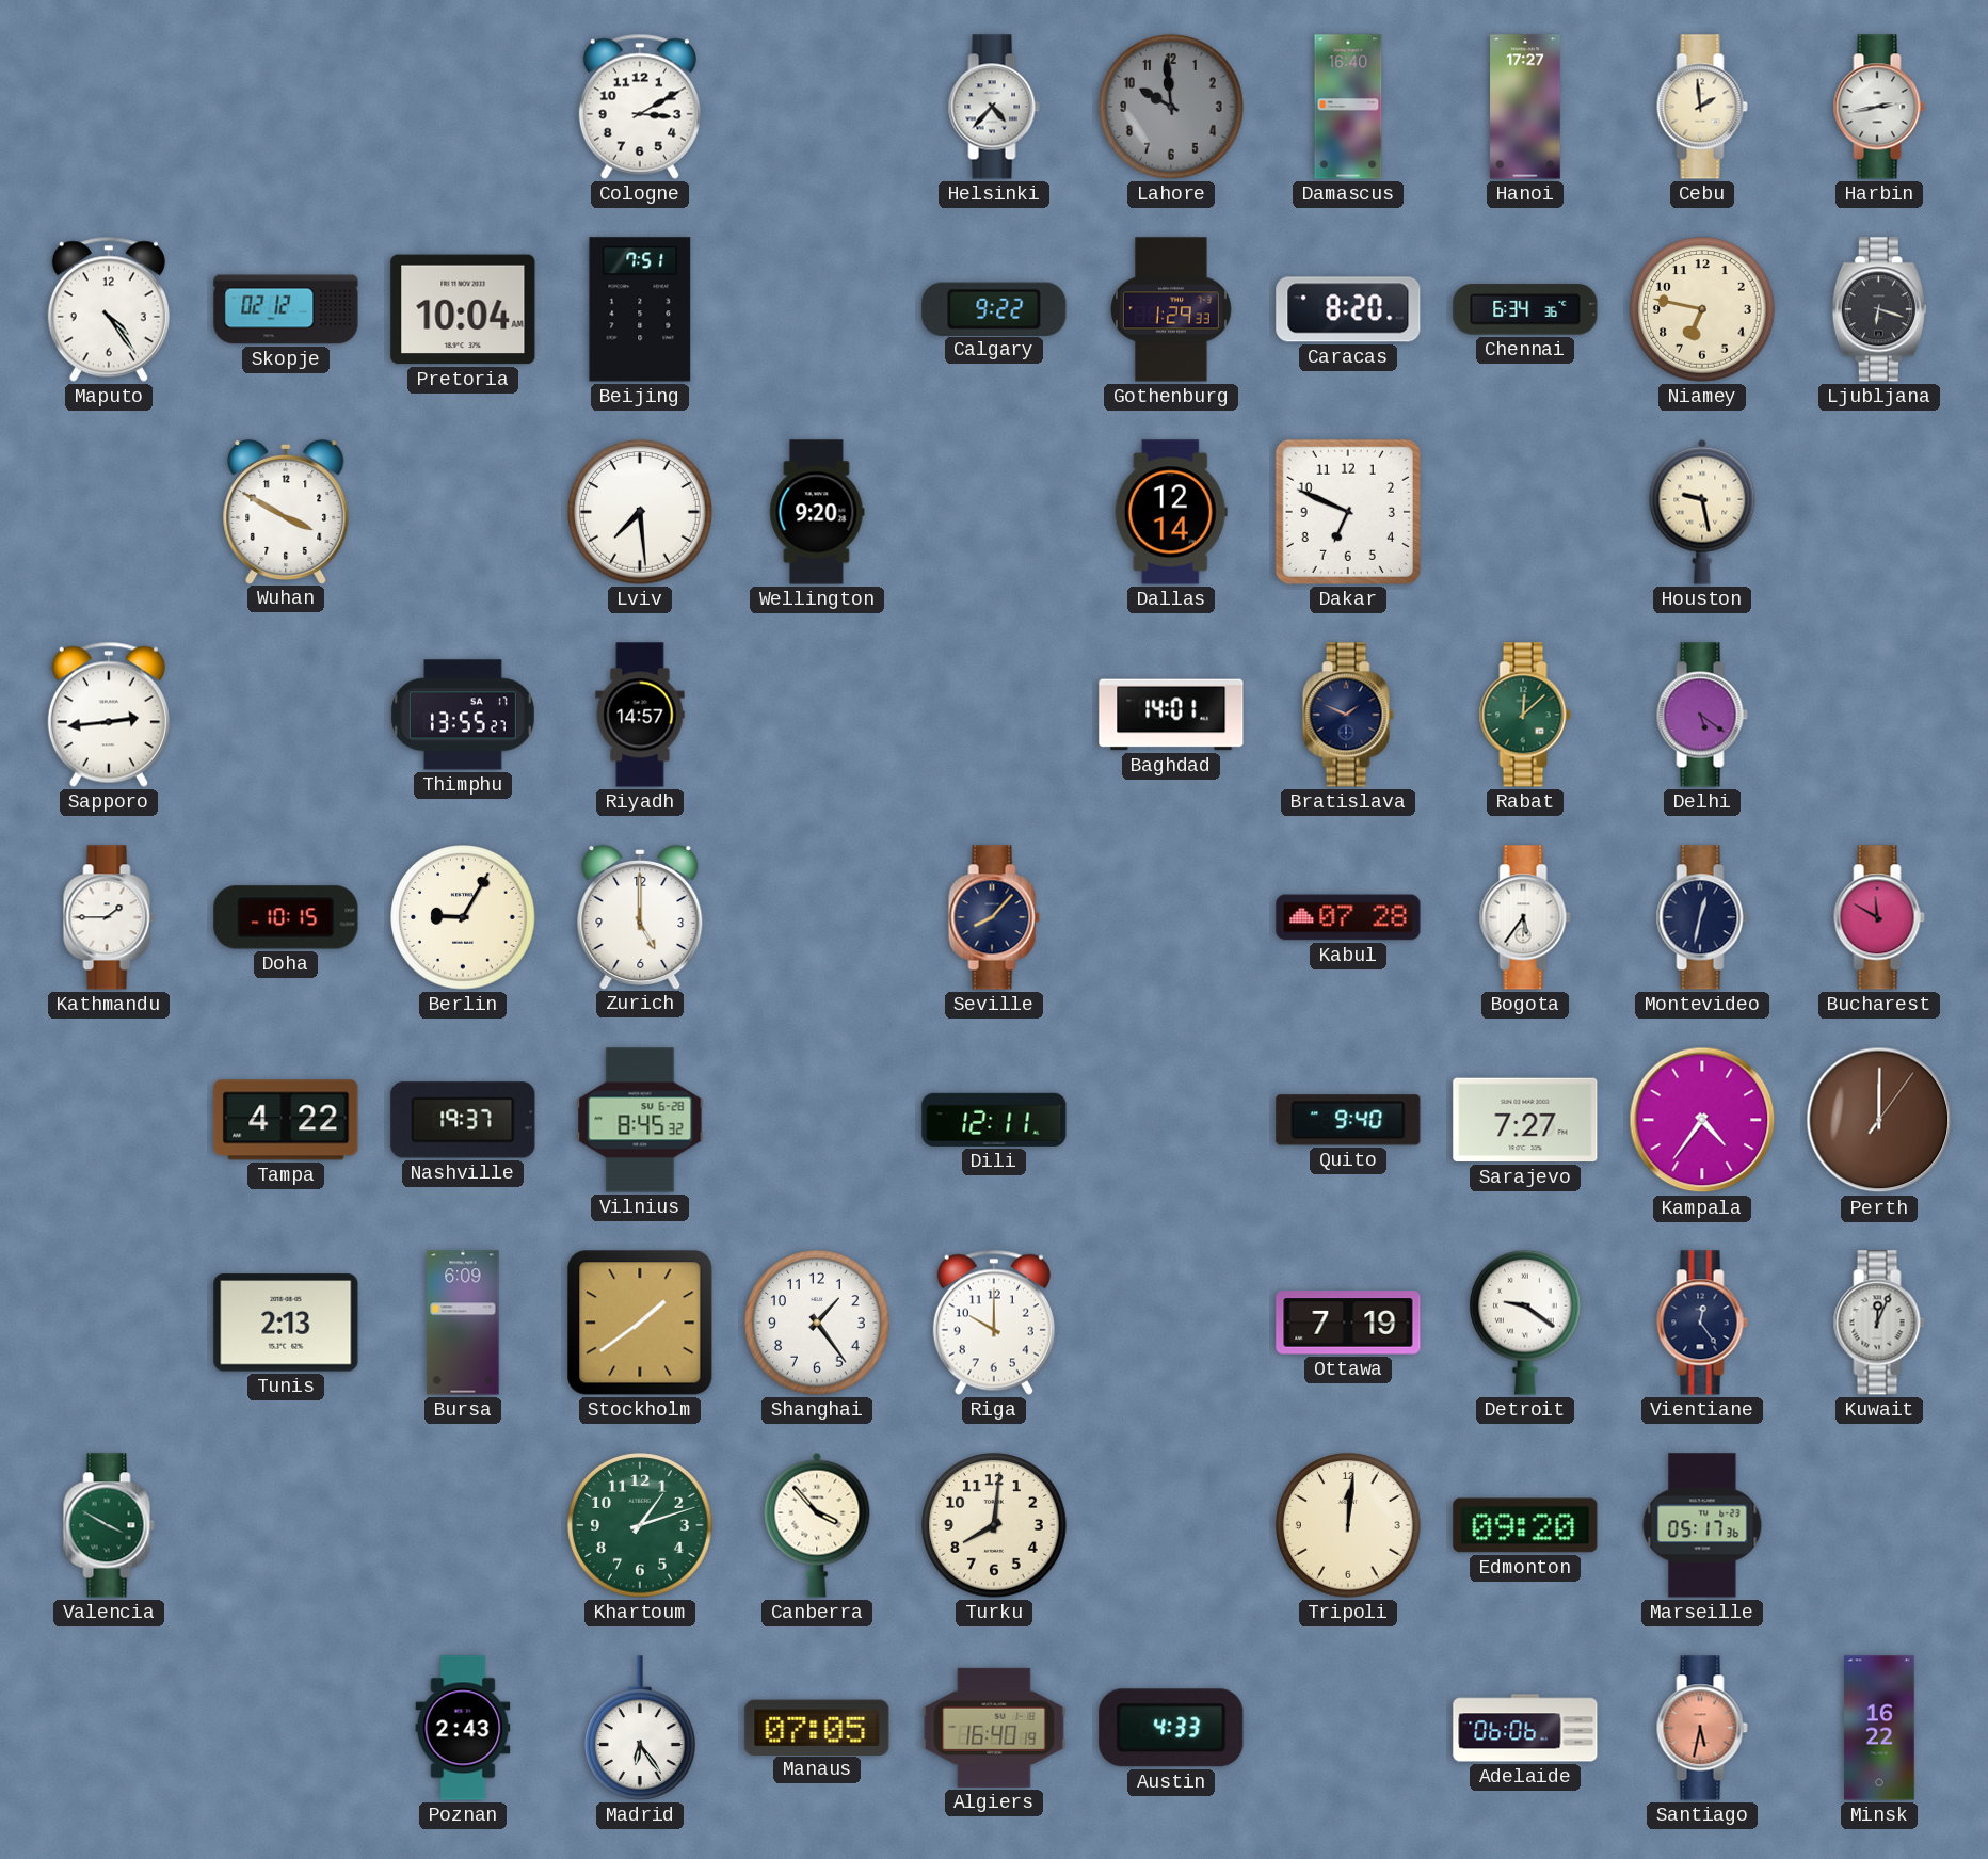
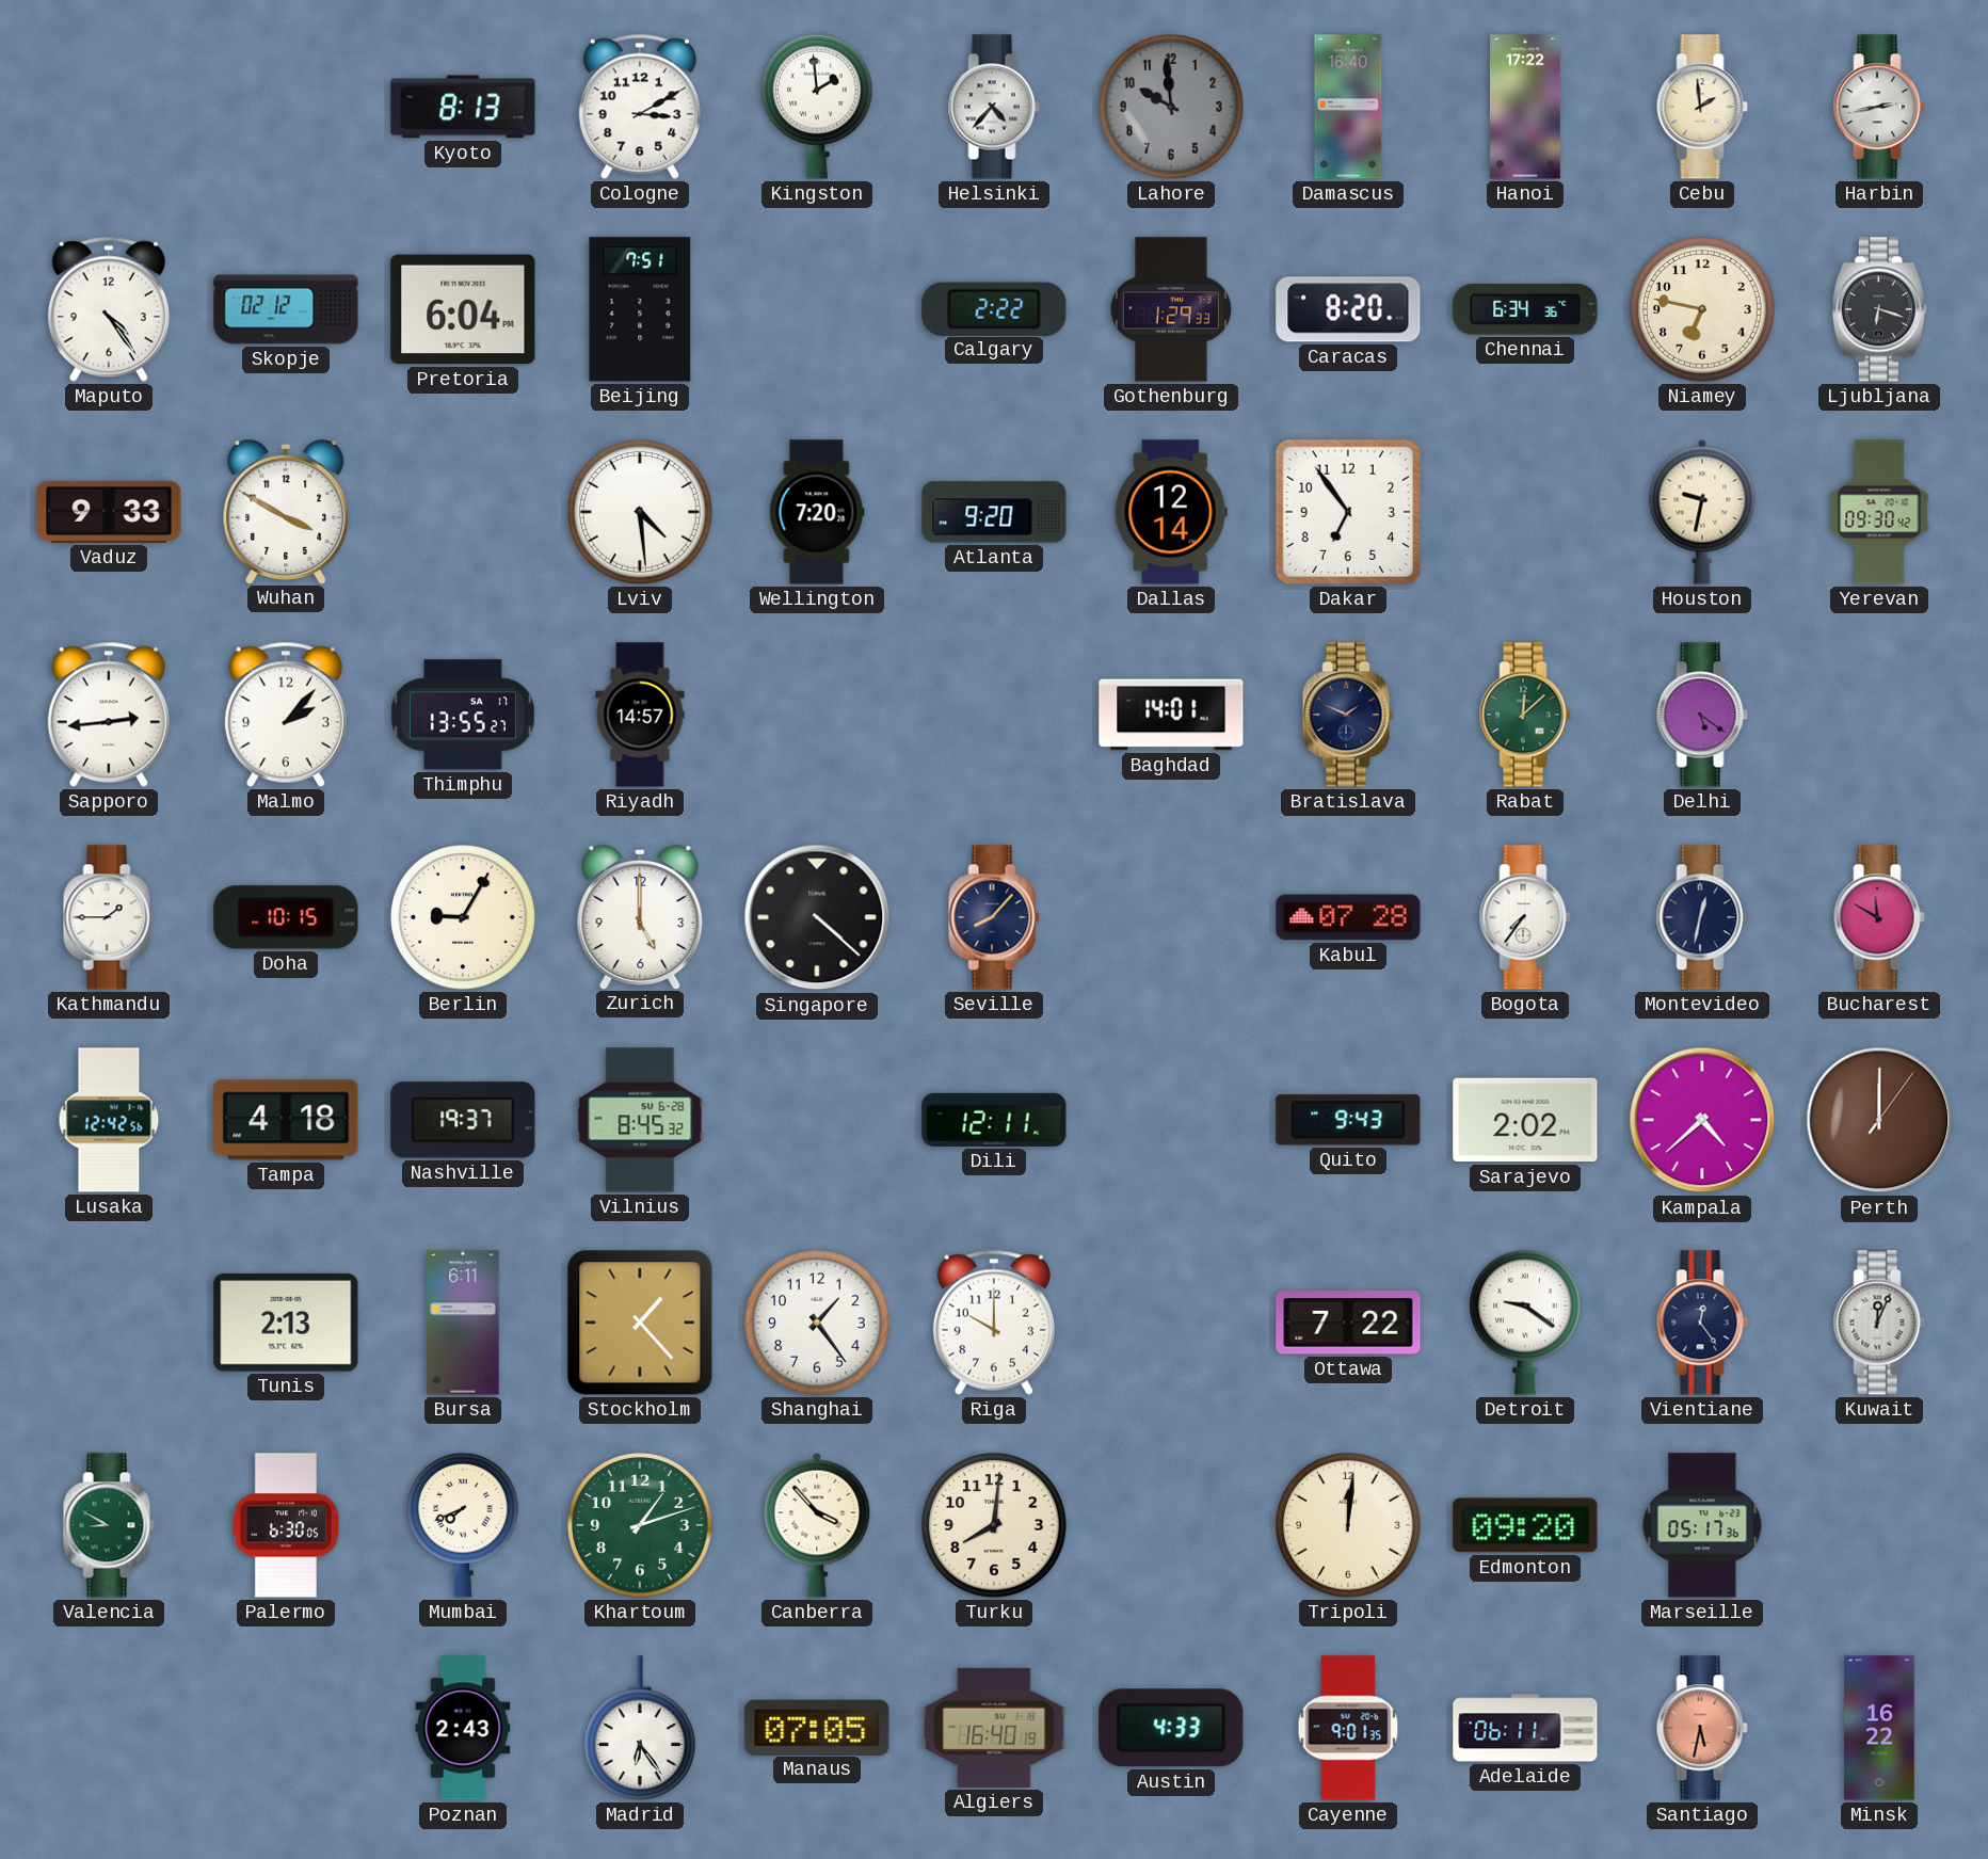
Kyoto: none -> 8:13
Kingston: none -> 1:59
Hanoi: 17:27 -> 17:22
Pretoria: 10:04 -> 6:04
Calgary: 9:22 -> 2:22
Vaduz: none -> 9:33
Lviv: 7:29 -> 4:29
Wellington: 9:20 -> 7:20
Atlanta: none -> 9:20
Dakar: 6:49 -> 6:54
Houston: 9:28 -> 9:32
Yerevan: none -> 09:30
Malmo: none -> 2:07
Singapore: none -> 4:22
Bogota: 5:36 -> 7:36
Lusaka: none -> 12:42
Tampa: 4:22 -> 4:18
Quito: 9:40 -> 9:43
Sarajevo: 7:27 -> 2:02
Kampala: 4:36 -> 4:38
Bursa: 6:09 -> 6:11
Stockholm: 1:39 -> 1:23
Ottawa: 7:19 -> 7:22
Valencia: 3:50 -> 8:50
Palermo: none -> 6:30
Mumbai: none -> 7:41
Cayenne: none -> 9:01
Adelaide: 06:06 -> 06:11
